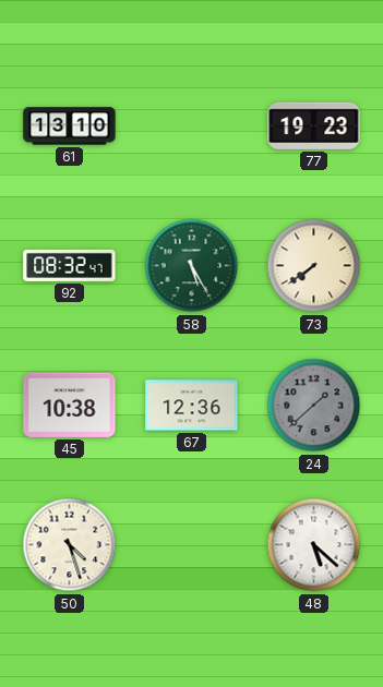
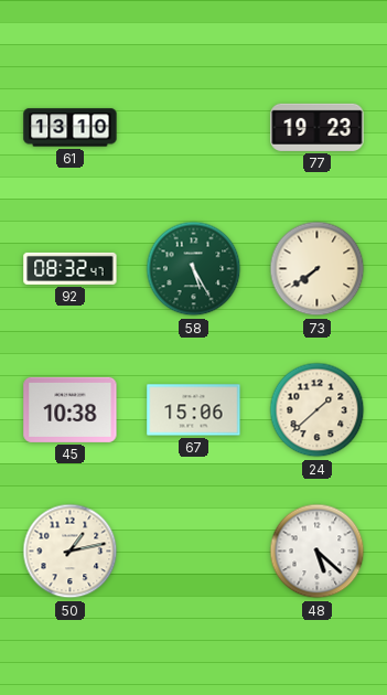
67: 12:36 -> 15:06
24 dial: grey -> cream
50: 4:27 -> 1:13
